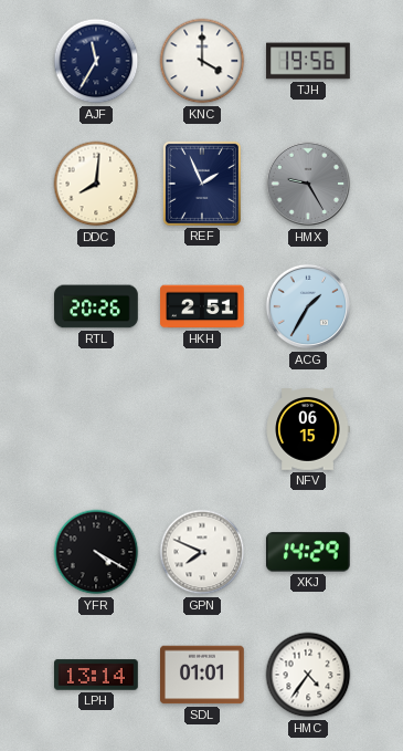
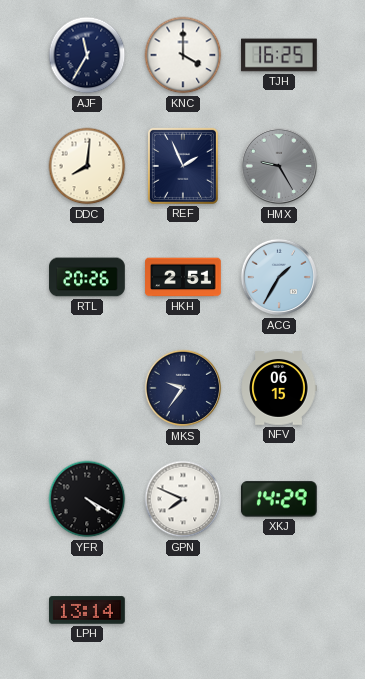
TJH: 19:56 -> 16:25
MKS: none -> 9:36
SDL: 01:01 -> none
HMC: 4:36 -> none
